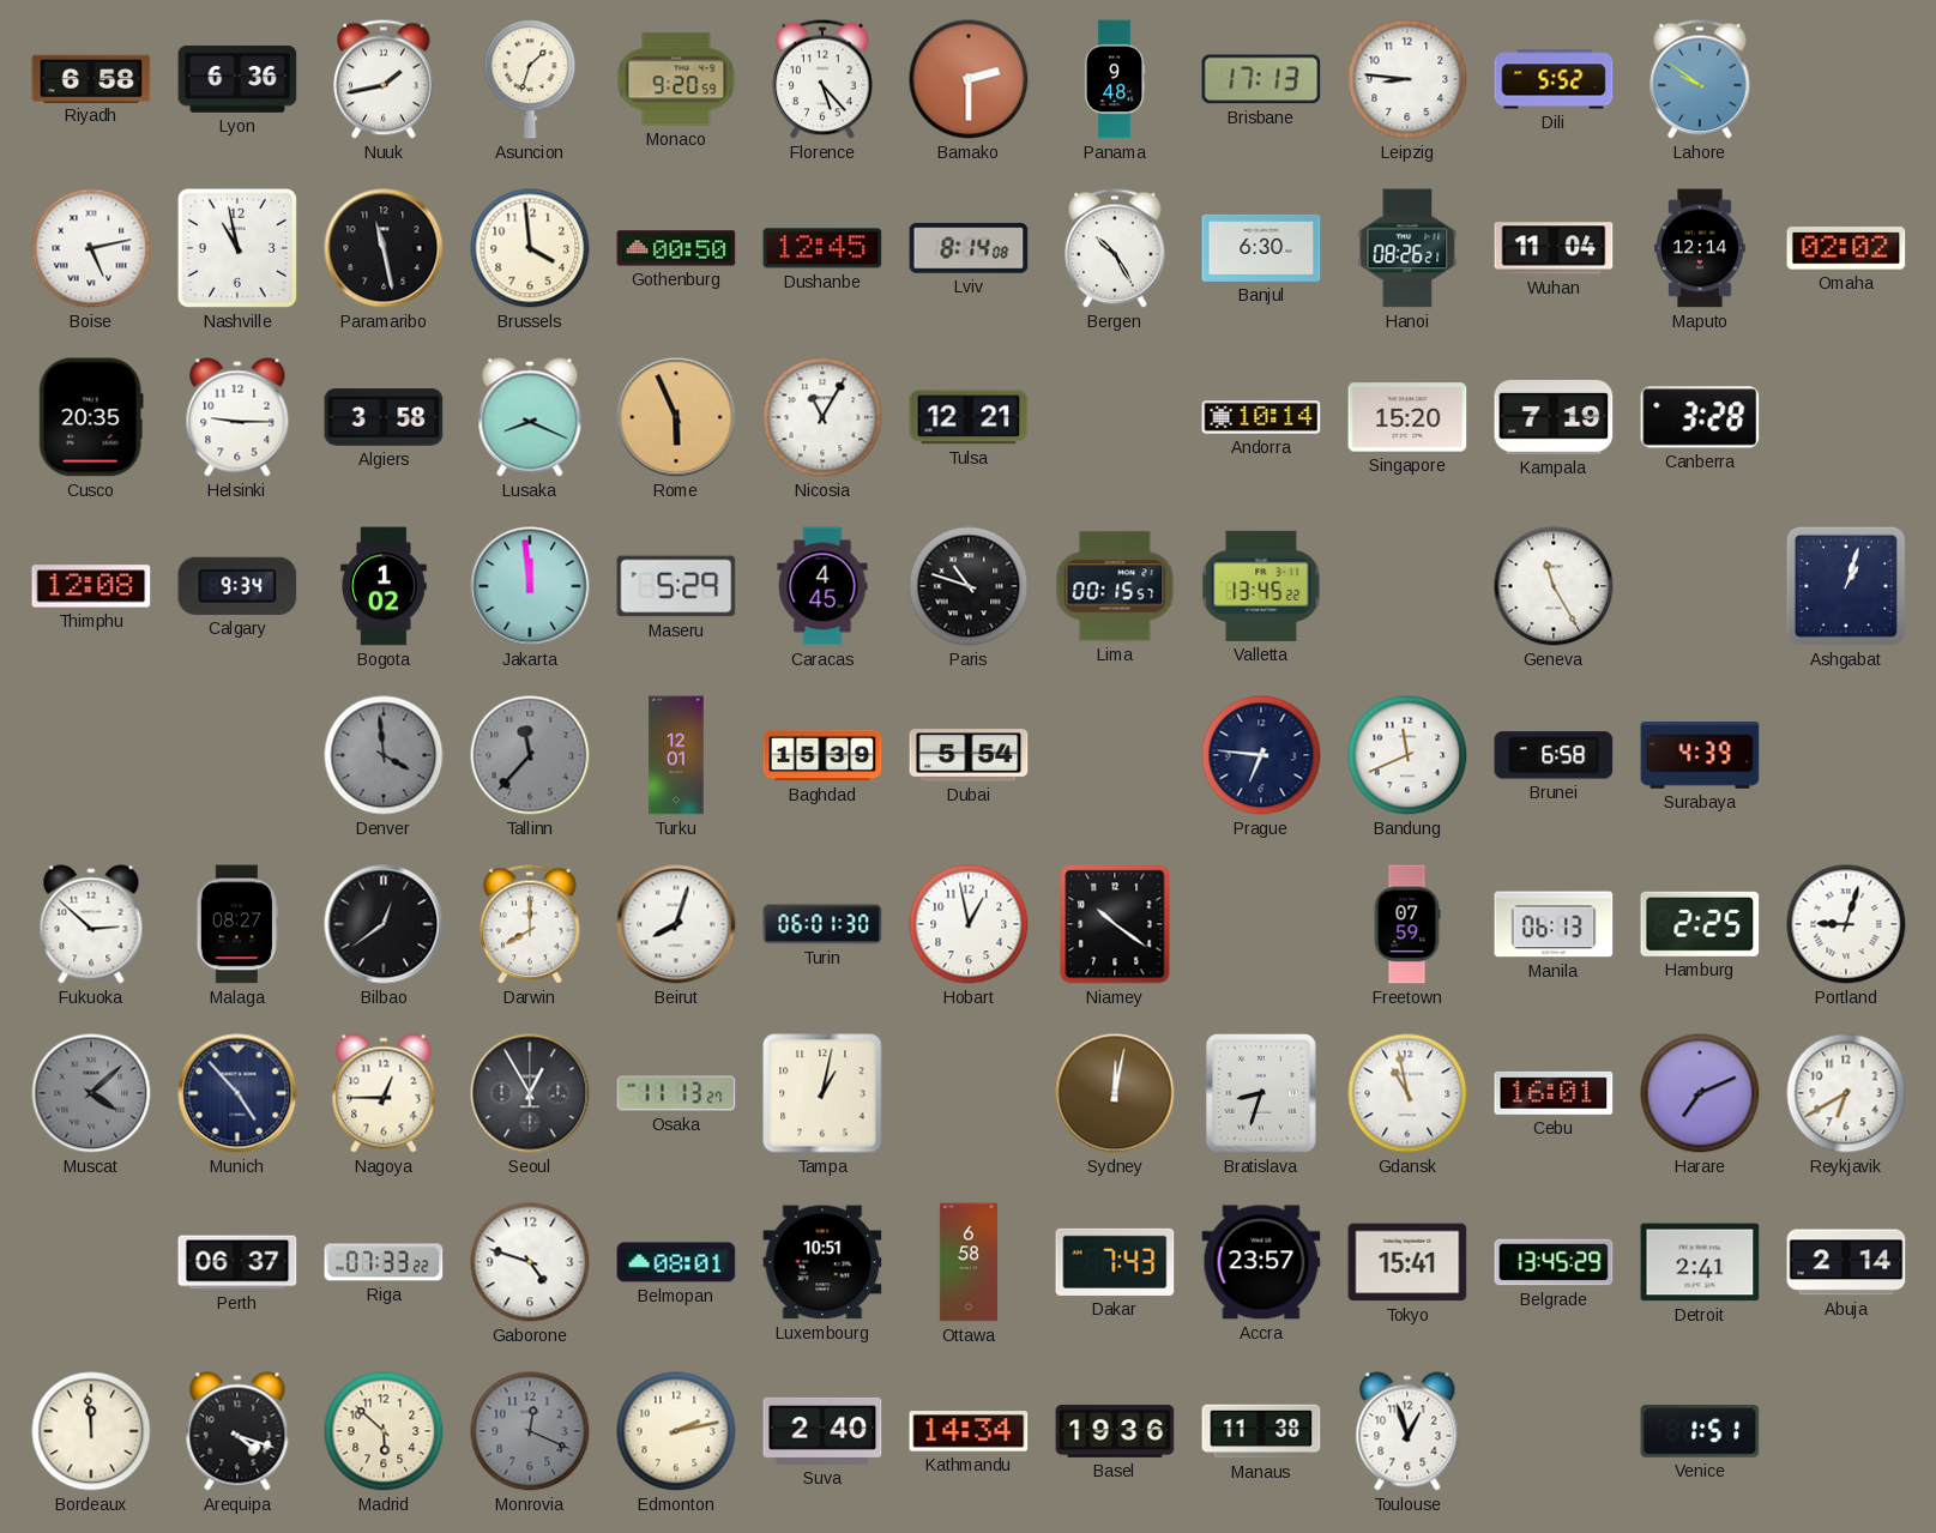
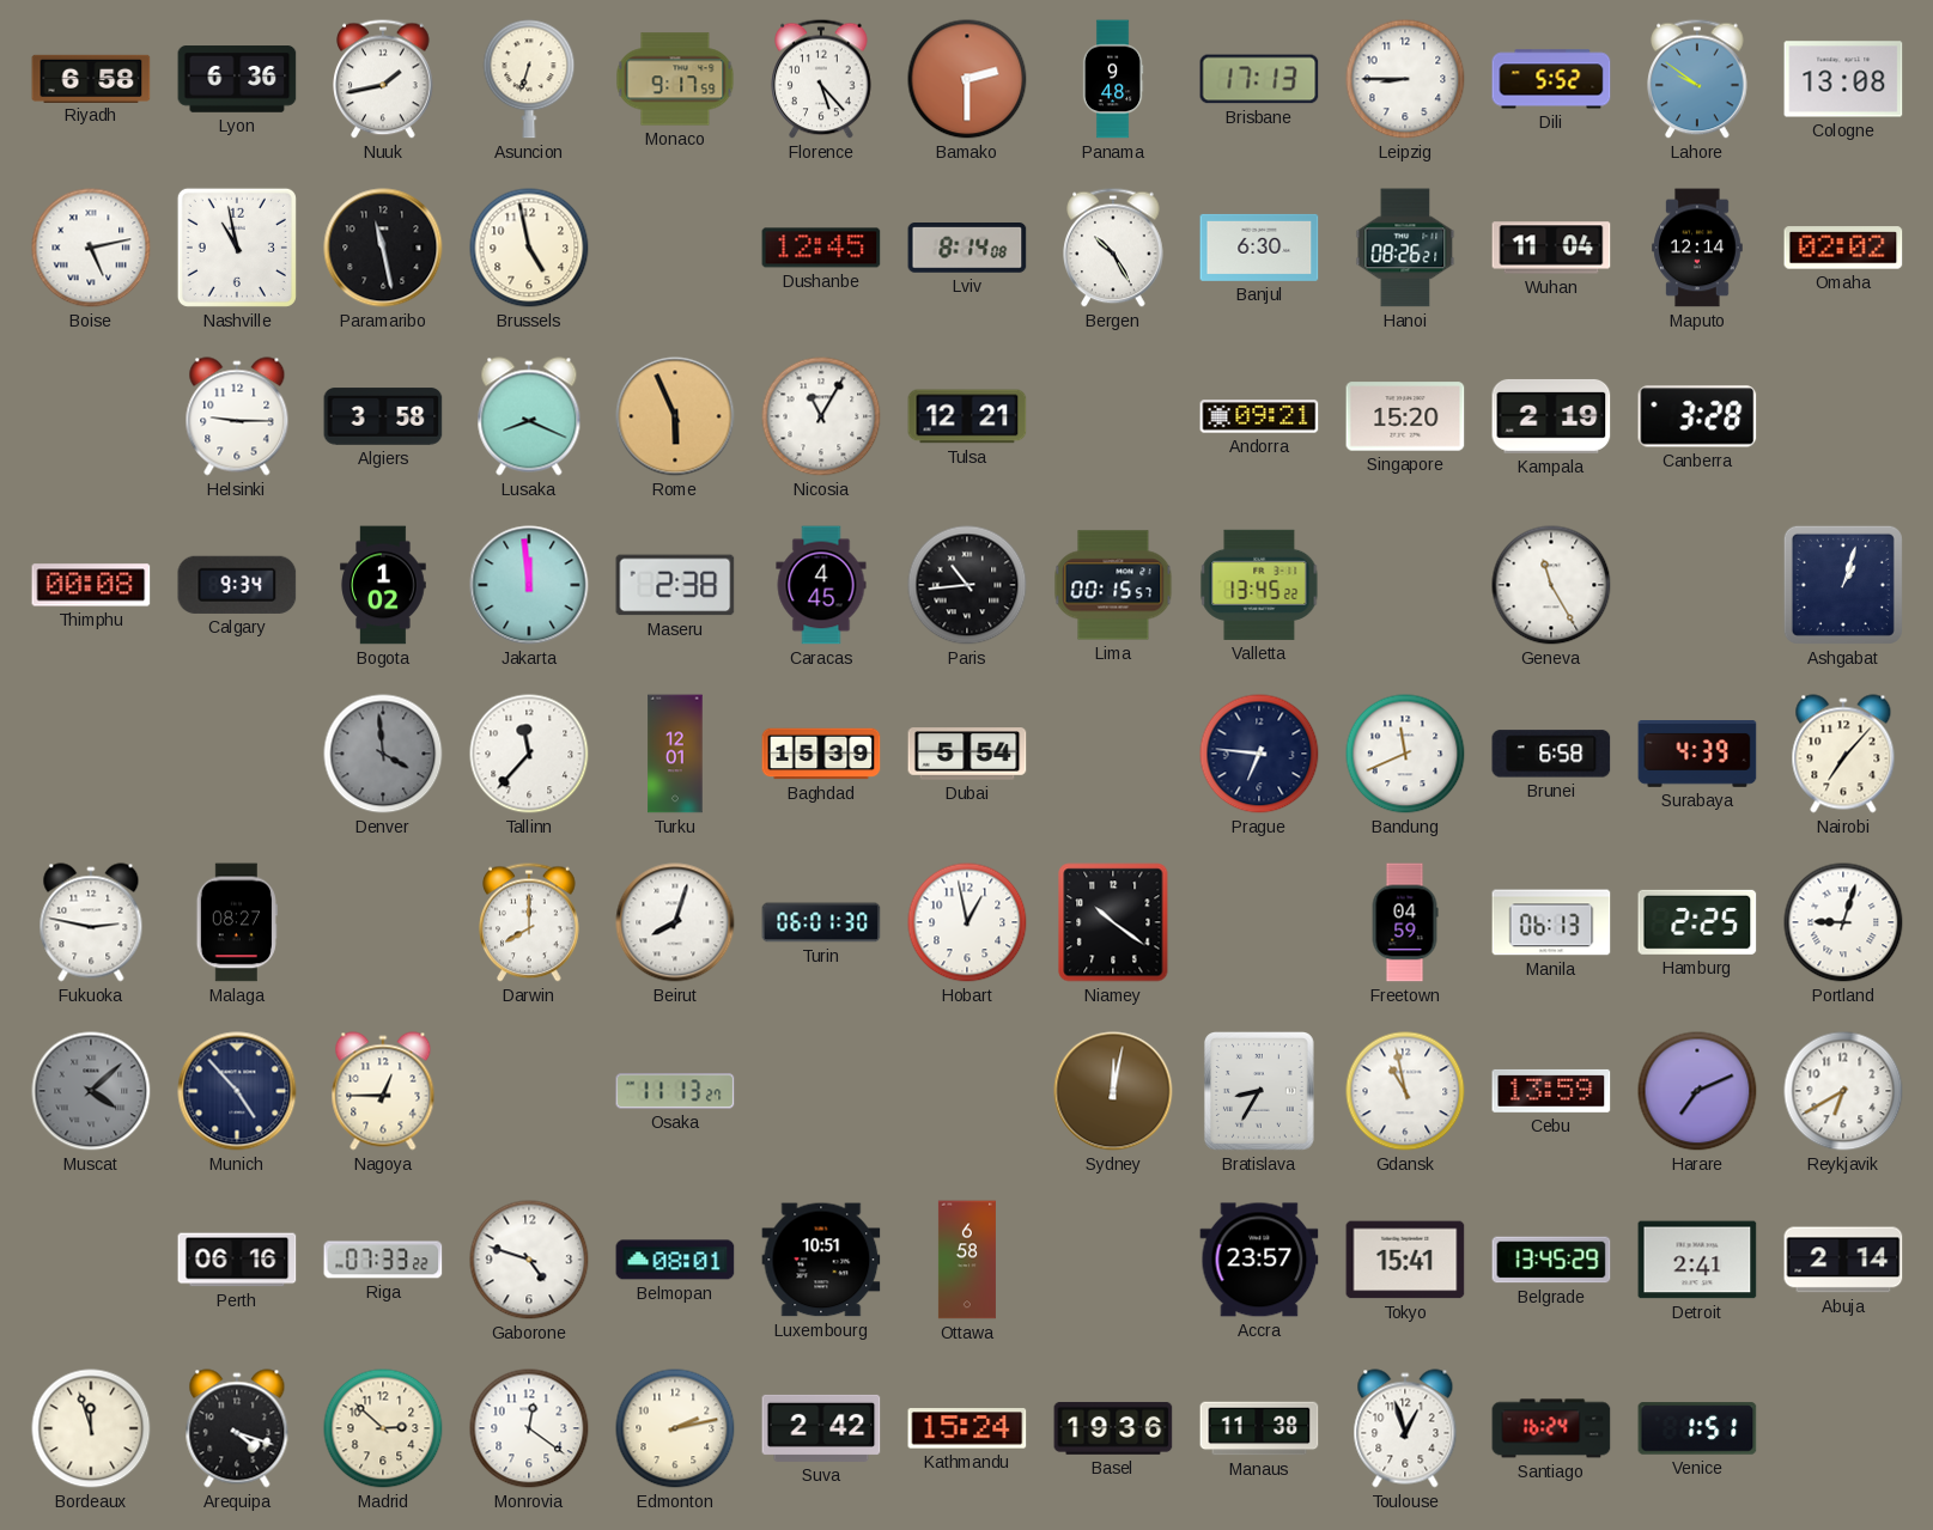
Asuncion: 1:33 -> 6:33
Monaco: 9:20 -> 9:17
Leipzig: 8:46 -> 8:45
Cologne: none -> 13:08
Brussels: 3:59 -> 4:58
Gothenburg: 00:50 -> none
Cusco: 20:35 -> none
Andorra: 10:14 -> 09:21
Kampala: 7:19 -> 2:19
Thimphu: 12:08 -> 00:08
Maseru: 5:29 -> 2:38
Paris: 10:48 -> 10:44
Tallinn dial: grey -> white
Nairobi: none -> 7:07
Fukuoka: 2:52 -> 2:47
Bilbao: 12:39 -> none
Freetown: 07:59 -> 04:59
Seoul: 12:55 -> none
Tampa: 1:02 -> none
Bratislava: 8:33 -> 8:35
Cebu: 16:01 -> 13:59
Perth: 06:37 -> 06:16
Dakar: 7:43 -> none
Bordeaux: 11:59 -> 11:57
Madrid: 5:52 -> 2:52
Monrovia: 12:19 -> 12:21
Monrovia dial: grey -> white
Suva: 2:40 -> 2:42
Kathmandu: 14:34 -> 15:24
Santiago: none -> 16:24
